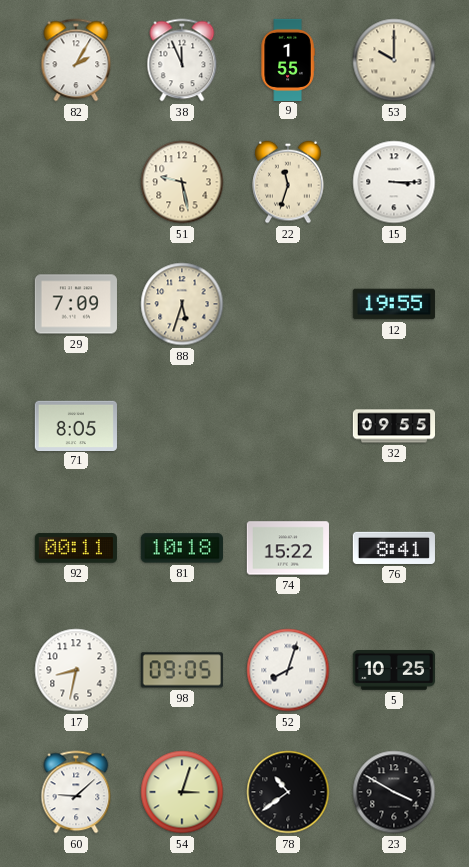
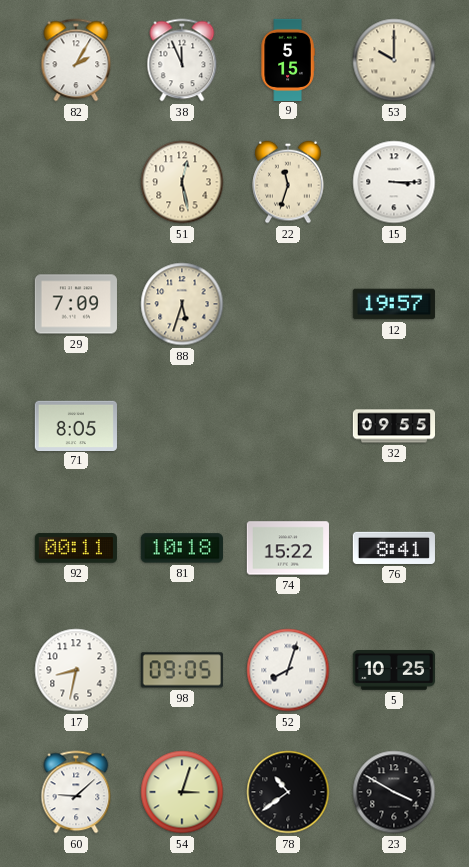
9: 1:55 -> 5:15
51: 9:28 -> 12:28
12: 19:55 -> 19:57
